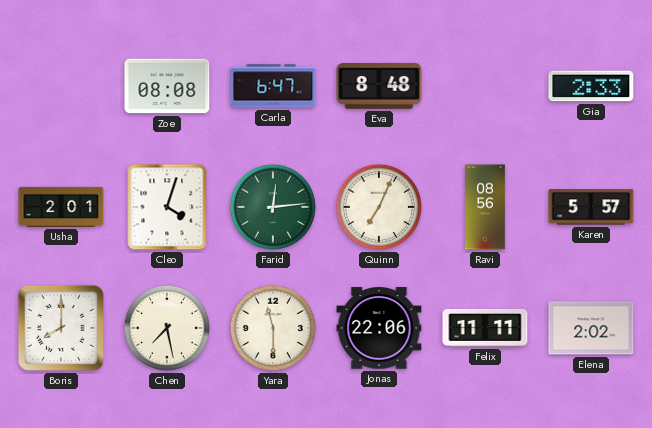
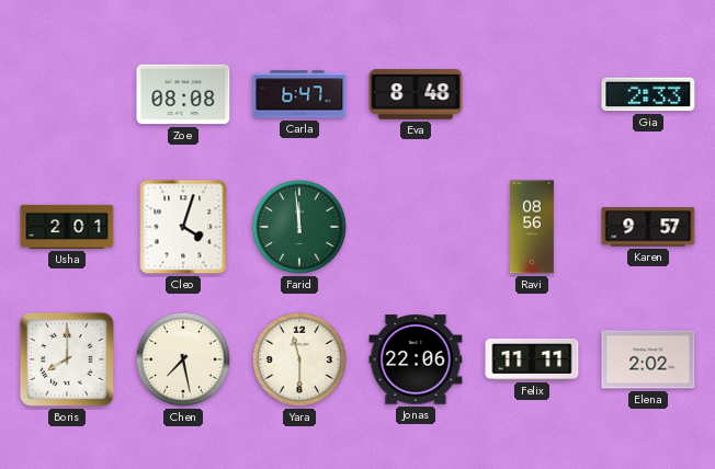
Farid: 12:14 -> 11:59
Quinn: 7:04 -> none
Karen: 5:57 -> 9:57
